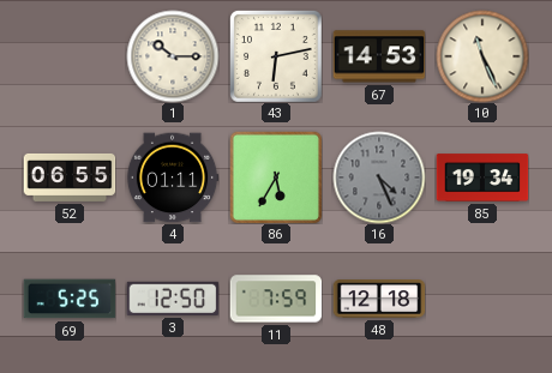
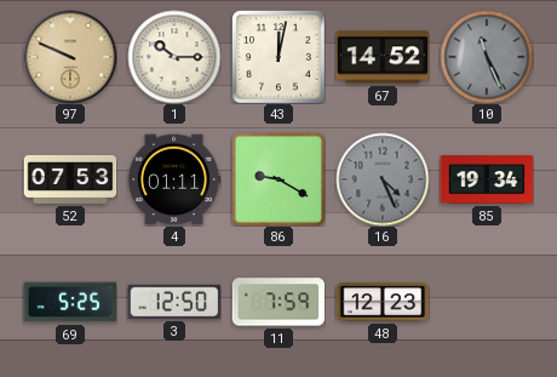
97: none -> 9:49
43: 6:13 -> 12:02
67: 14:53 -> 14:52
10 dial: cream -> grey
52: 06:55 -> 07:53
86: 5:35 -> 9:20
48: 12:18 -> 12:23
